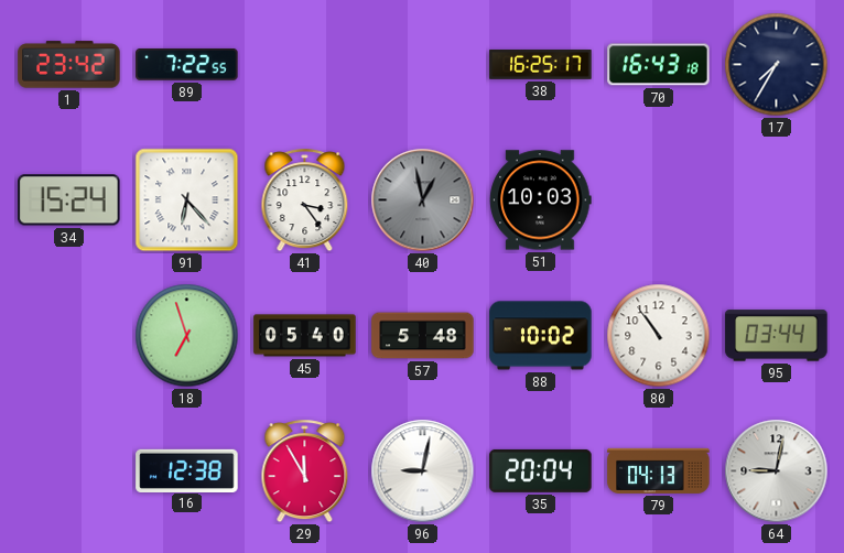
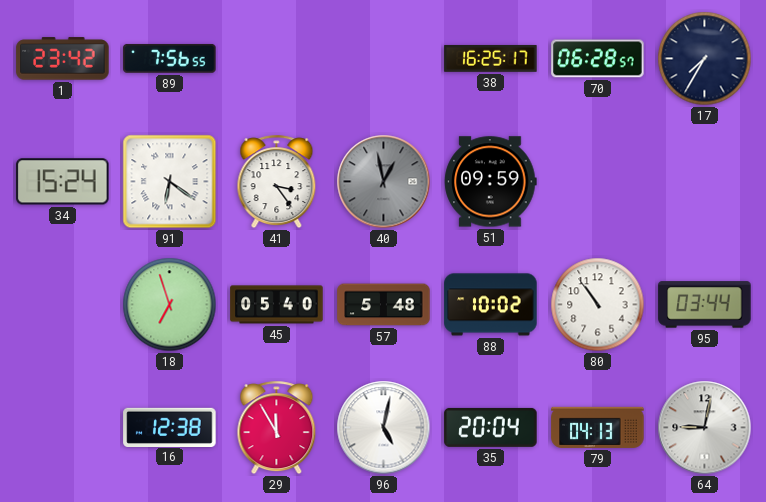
89: 7:22 -> 7:56
70: 16:43 -> 06:28
91: 6:23 -> 6:21
51: 10:03 -> 09:59
96: 9:02 -> 5:02
